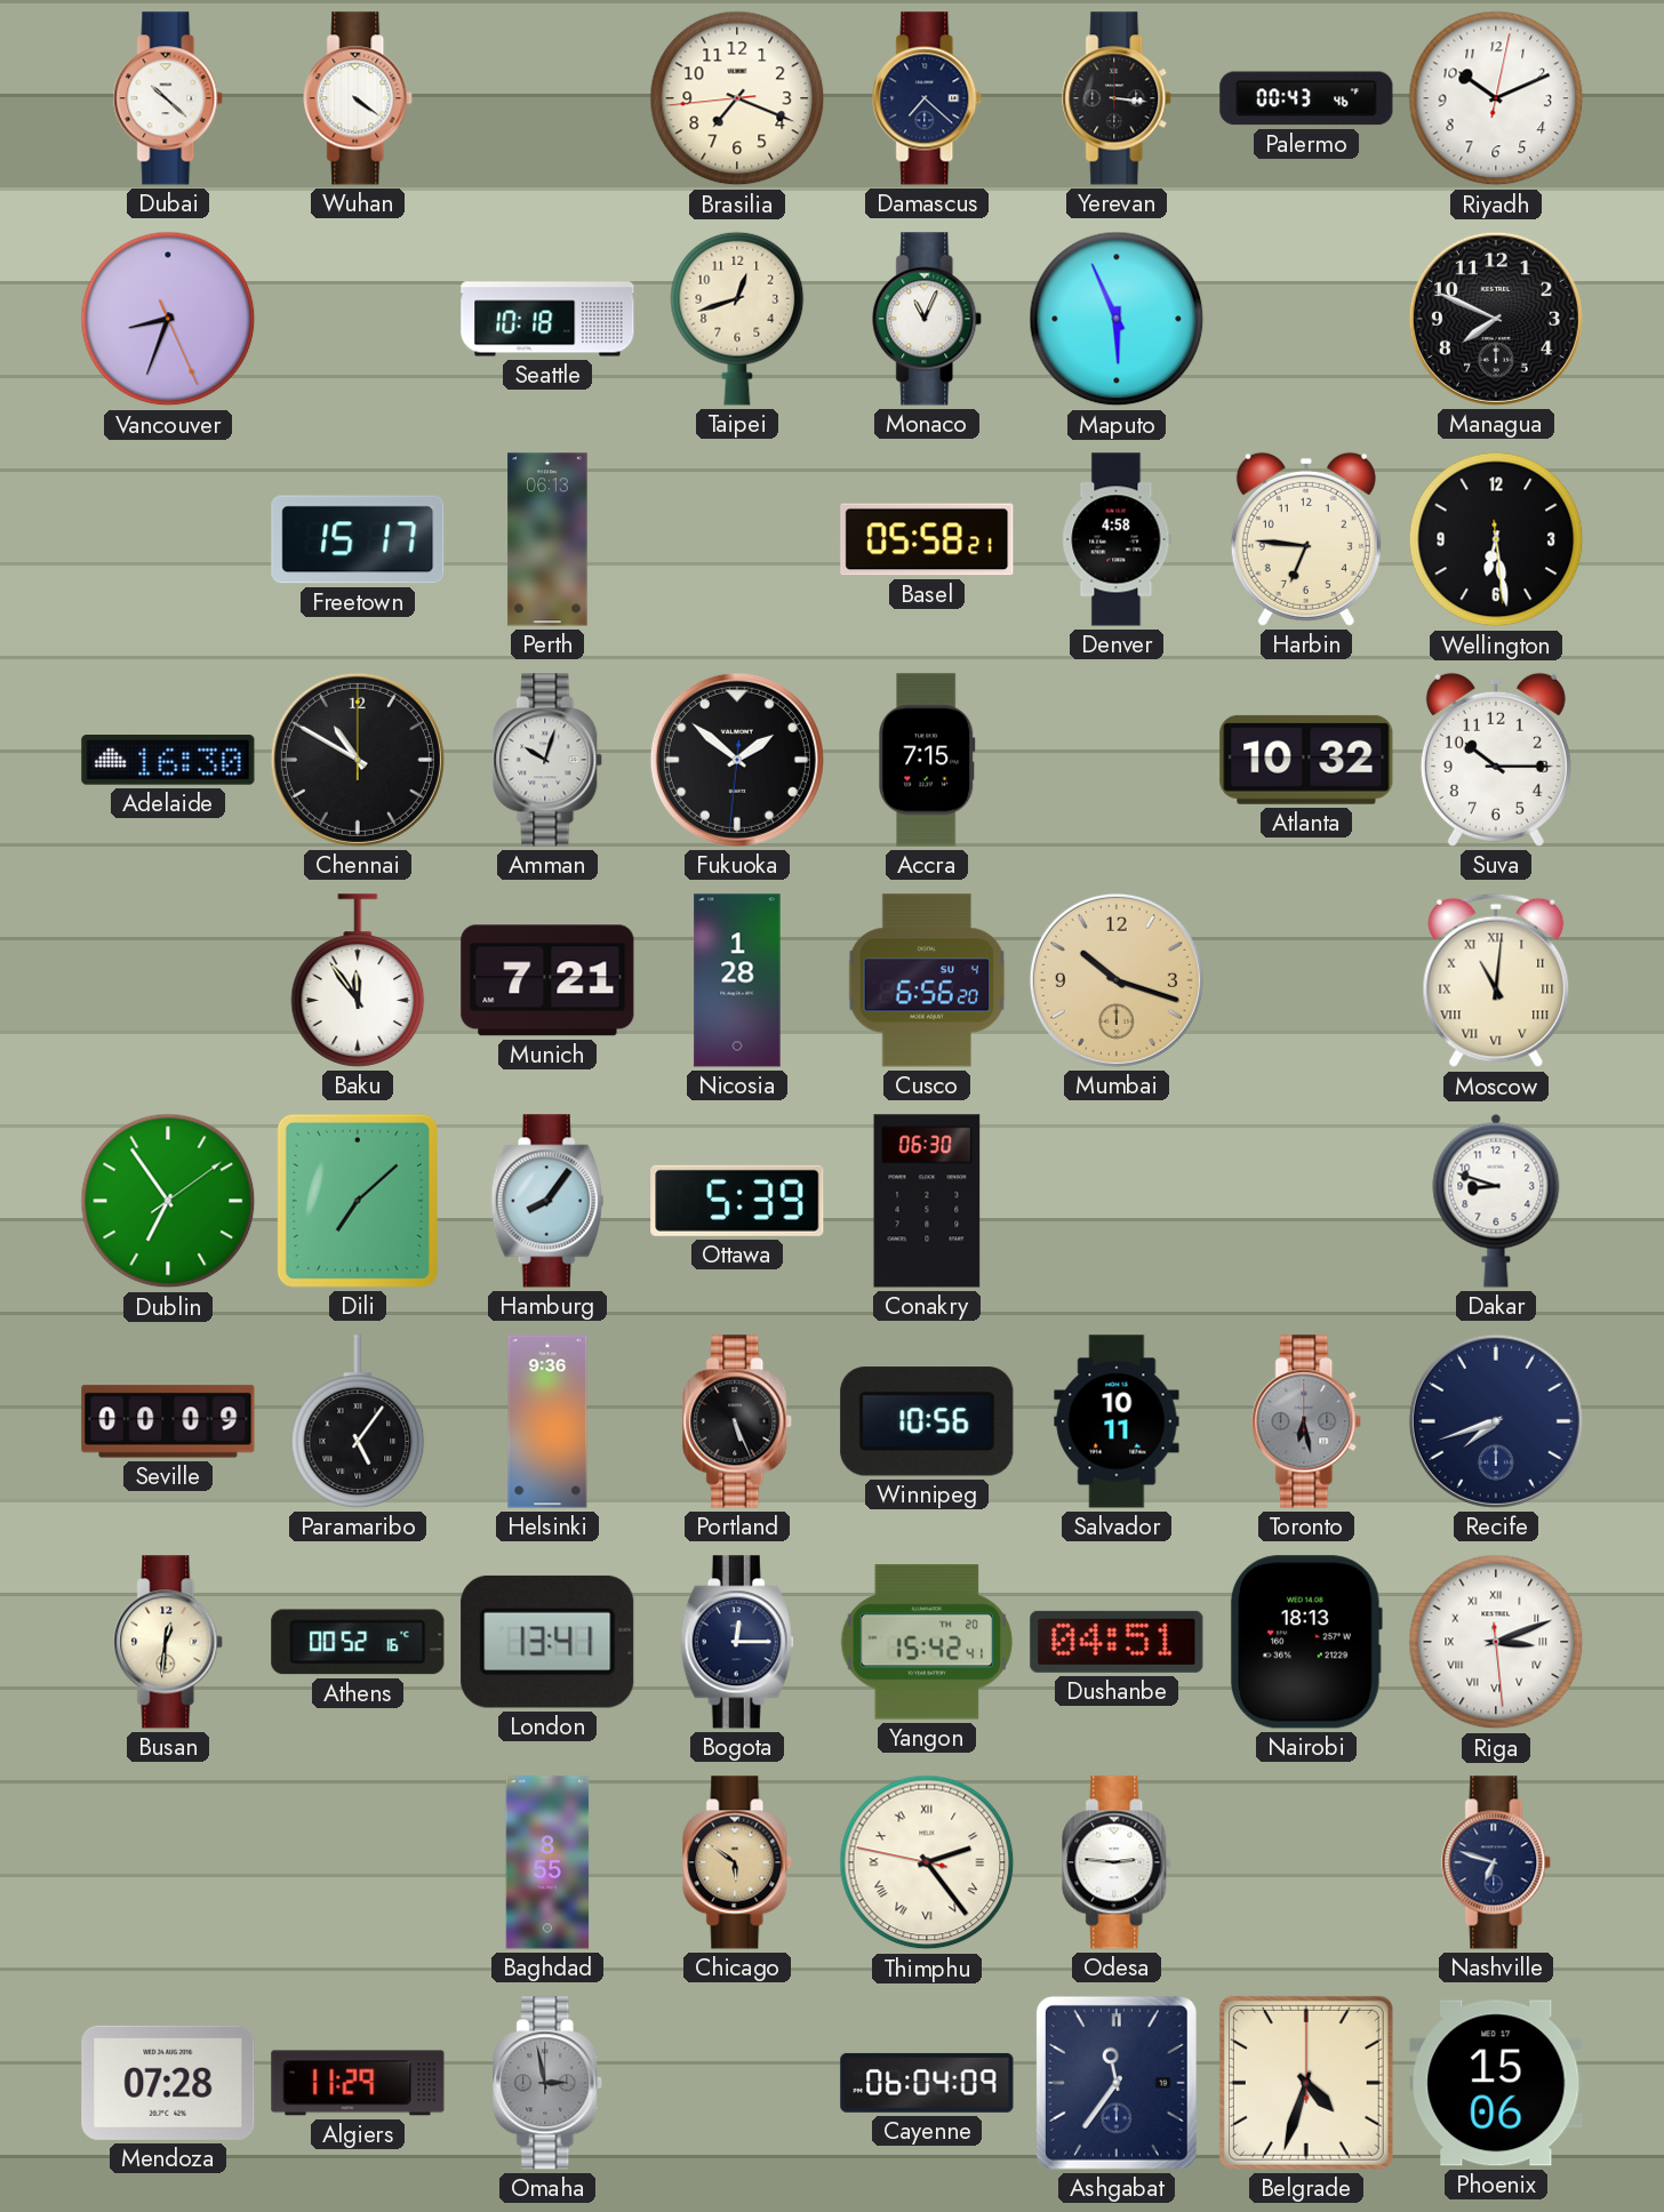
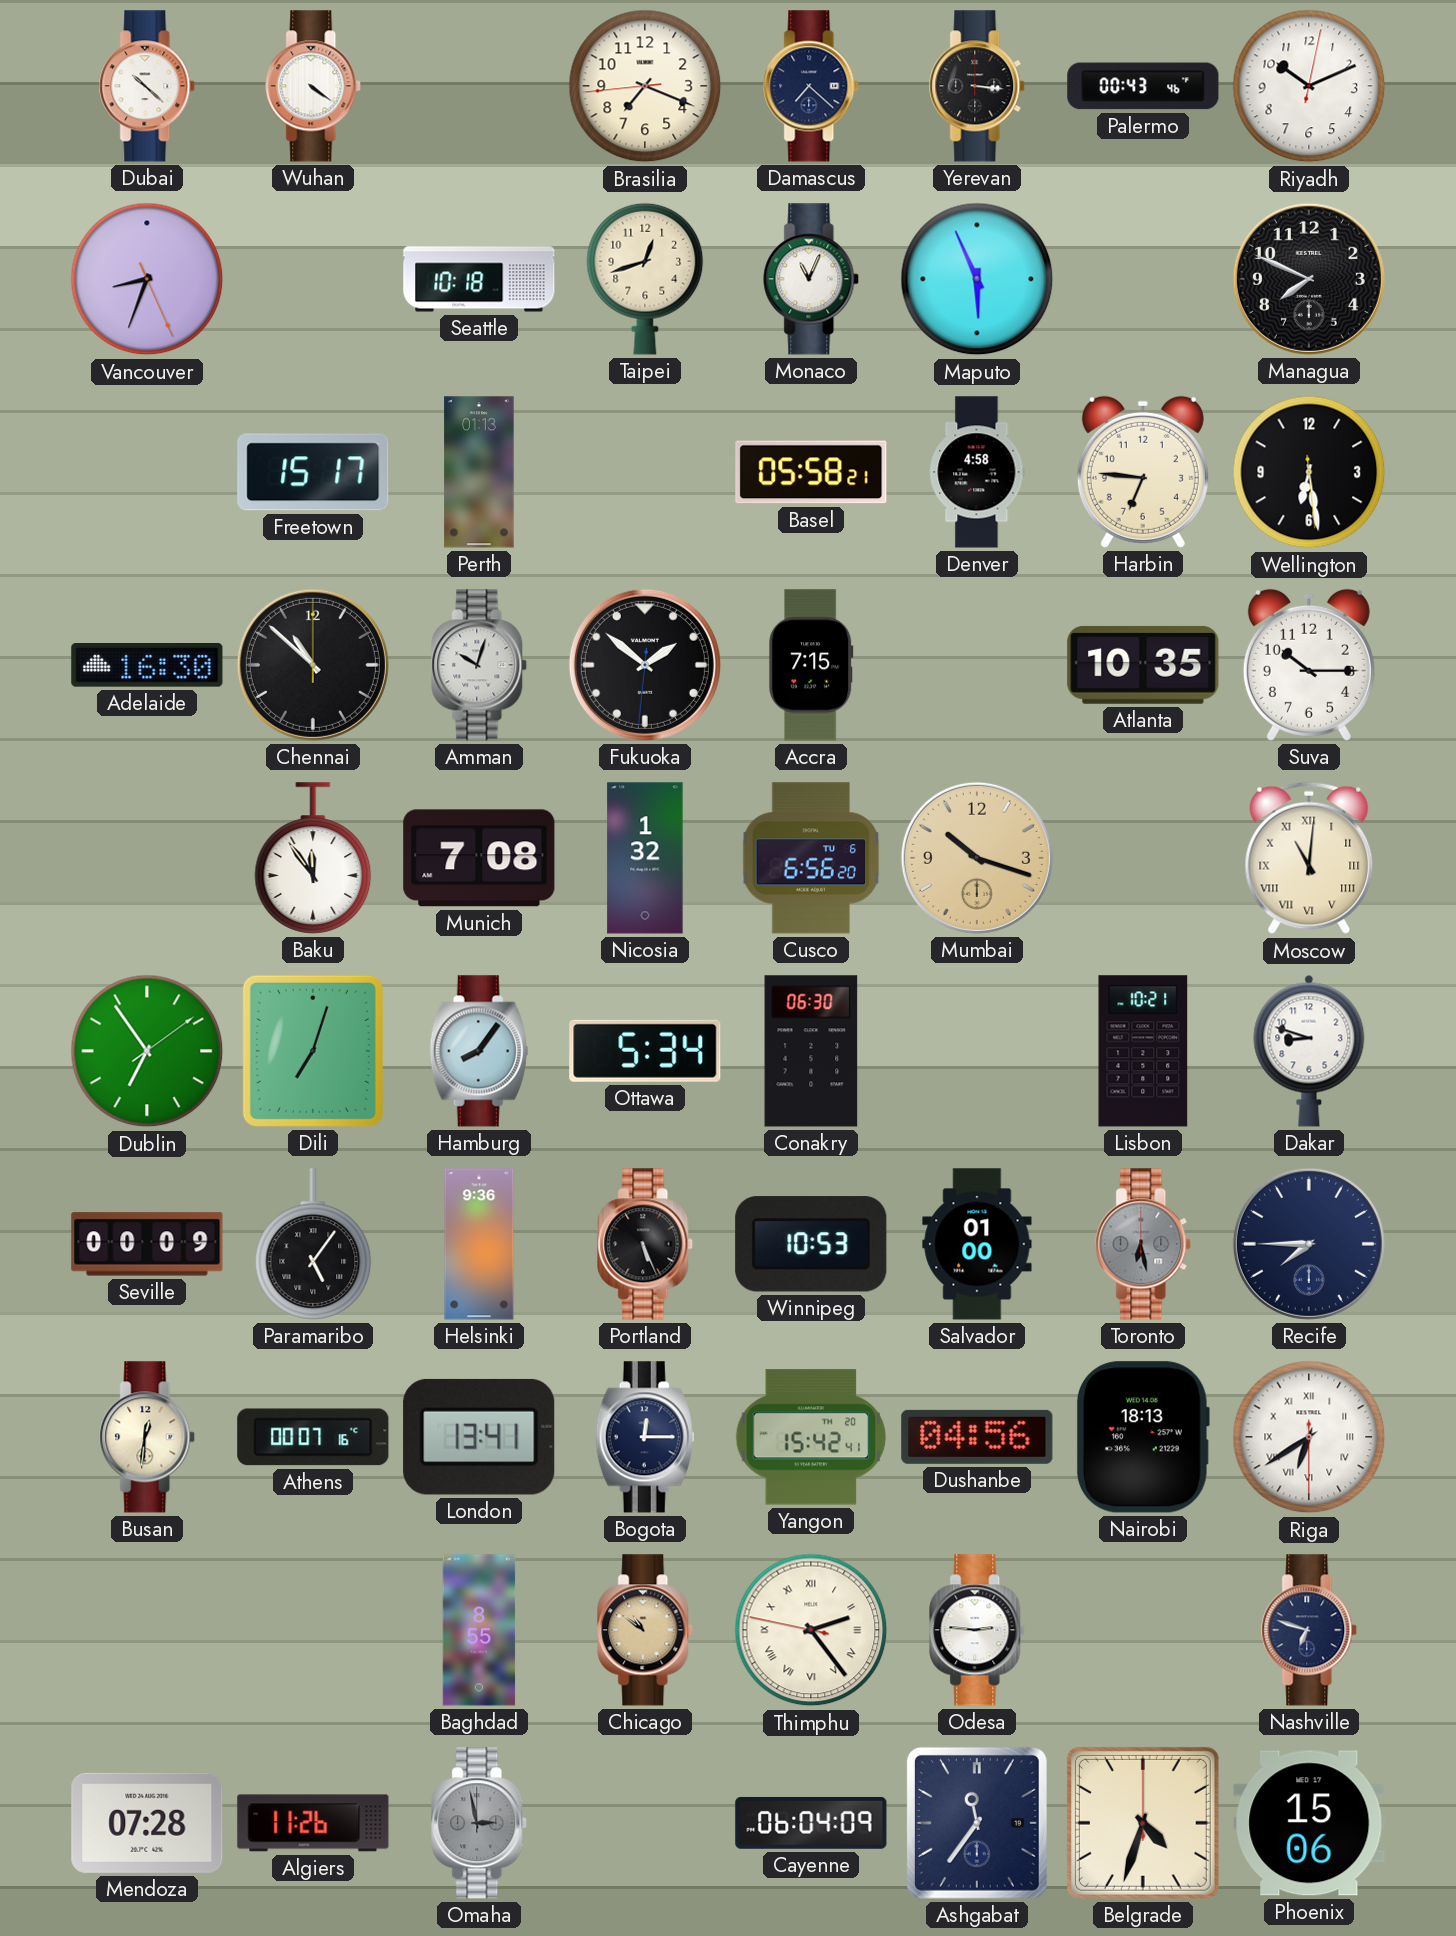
Perth: 06:13 -> 01:13
Chennai: 10:50 -> 10:52
Atlanta: 10:32 -> 10:35
Munich: 7:21 -> 7:08
Nicosia: 1:28 -> 1:32
Cusco date: SU 4 -> TU 6
Dili: 7:08 -> 7:03
Ottawa: 5:39 -> 5:34
Lisbon: none -> 10:21
Winnipeg: 10:56 -> 10:53
Salvador: 10:11 -> 01:00
Recife: 7:42 -> 7:45
Athens: 00:52 -> 00:07
Dushanbe: 04:51 -> 04:56
Riga: 3:11 -> 6:39
Chicago: 5:51 -> 10:51
Algiers: 11:29 -> 11:26
